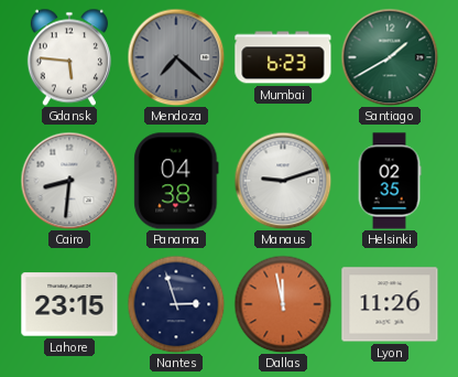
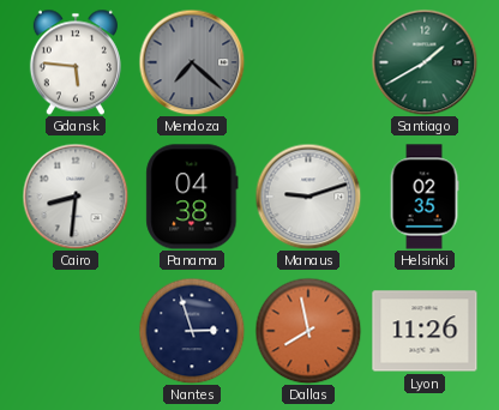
Mumbai: 6:23 -> none
Lahore: 23:15 -> none
Dallas: 11:58 -> 7:58
